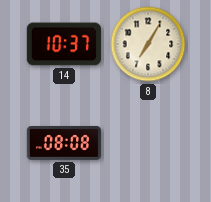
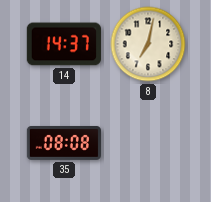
14: 10:37 -> 14:37
8: 7:05 -> 7:02
